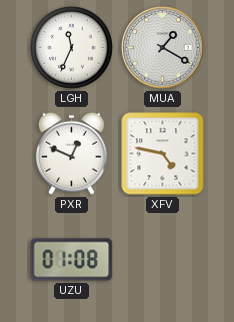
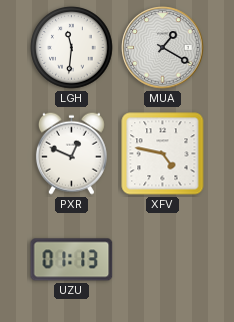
LGH: 11:34 -> 11:31
UZU: 01:08 -> 01:13
